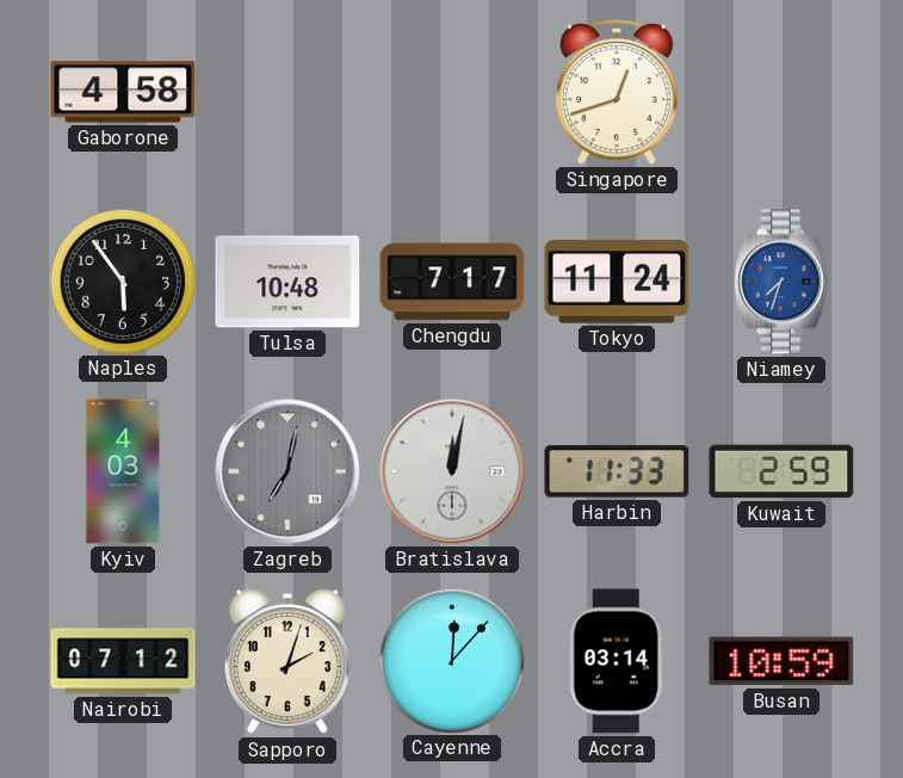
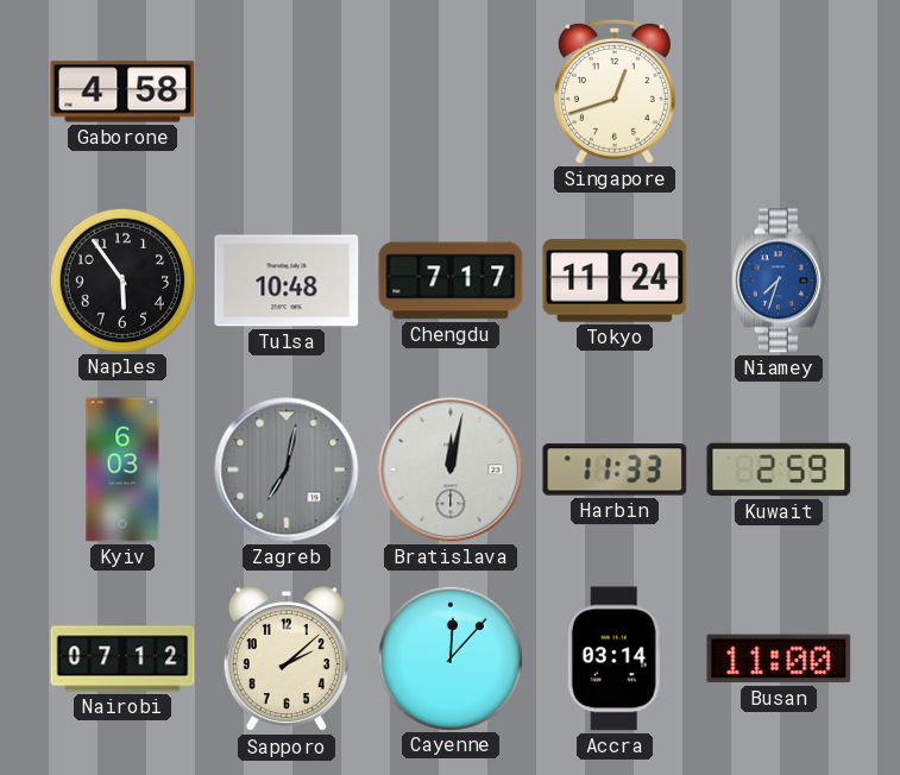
Kyiv: 4:03 -> 6:03
Sapporo: 2:03 -> 2:08
Busan: 10:59 -> 11:00
